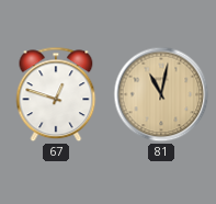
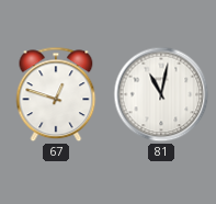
81 dial: champagne -> white
